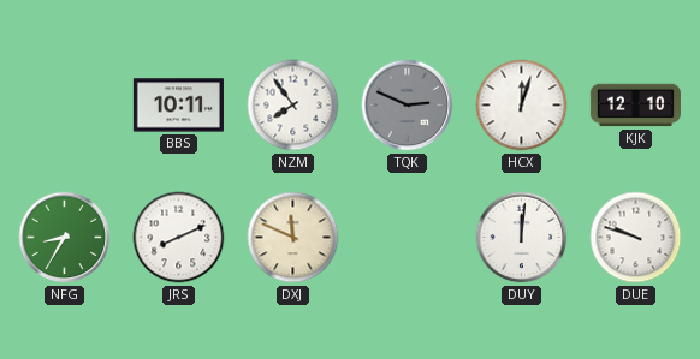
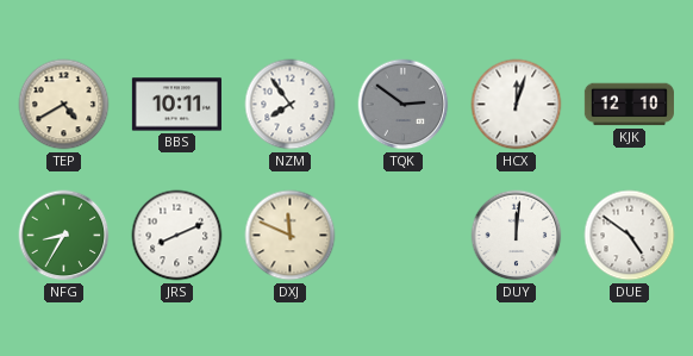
TEP: none -> 4:40
TQK: 2:49 -> 2:51
DUE: 9:48 -> 4:51
